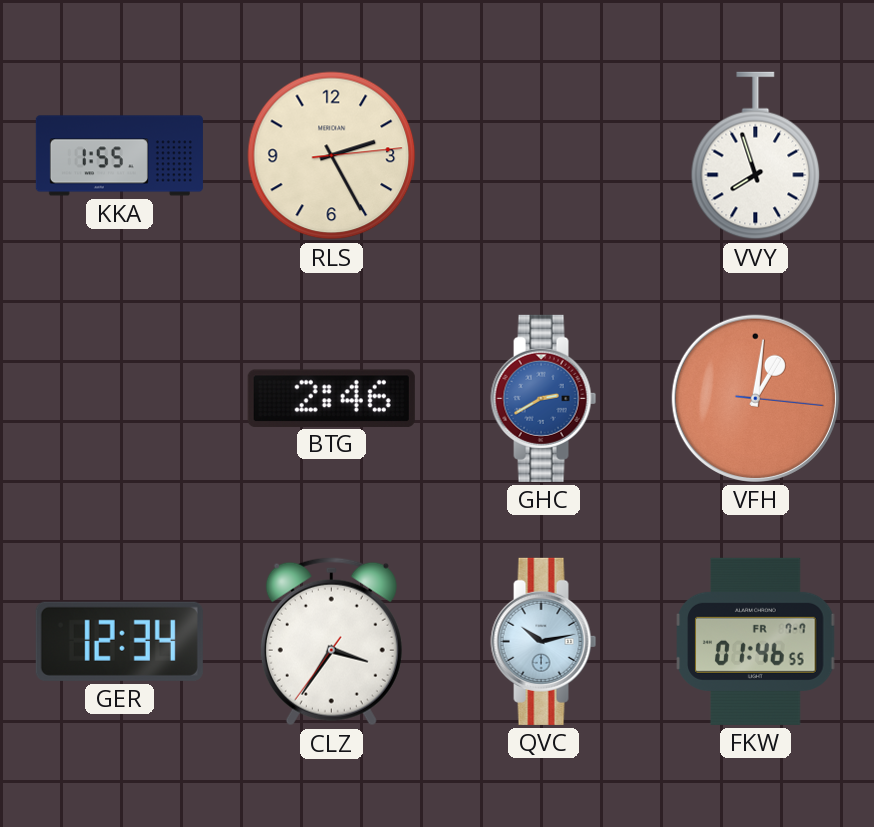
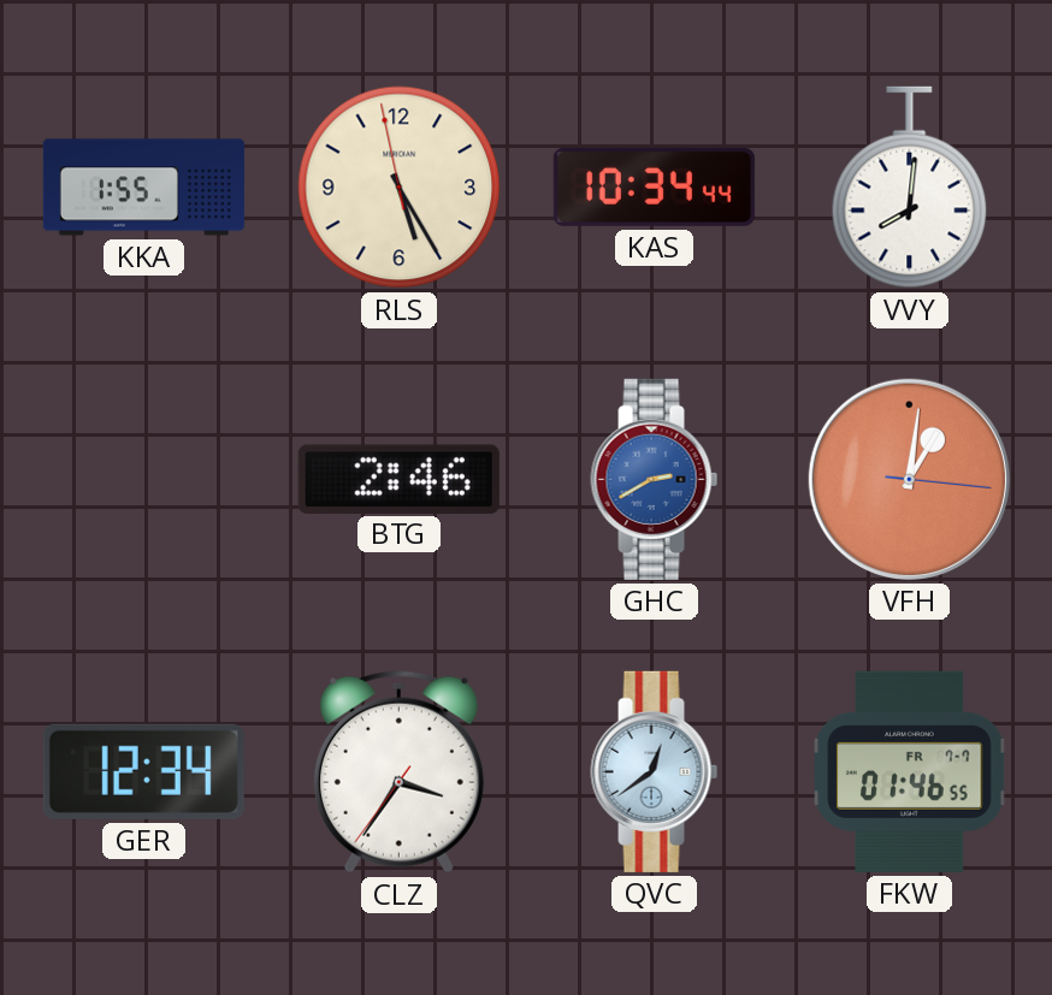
RLS: 2:25 -> 5:24
KAS: none -> 10:34
VVY: 7:57 -> 8:01
QVC: 10:13 -> 12:39
